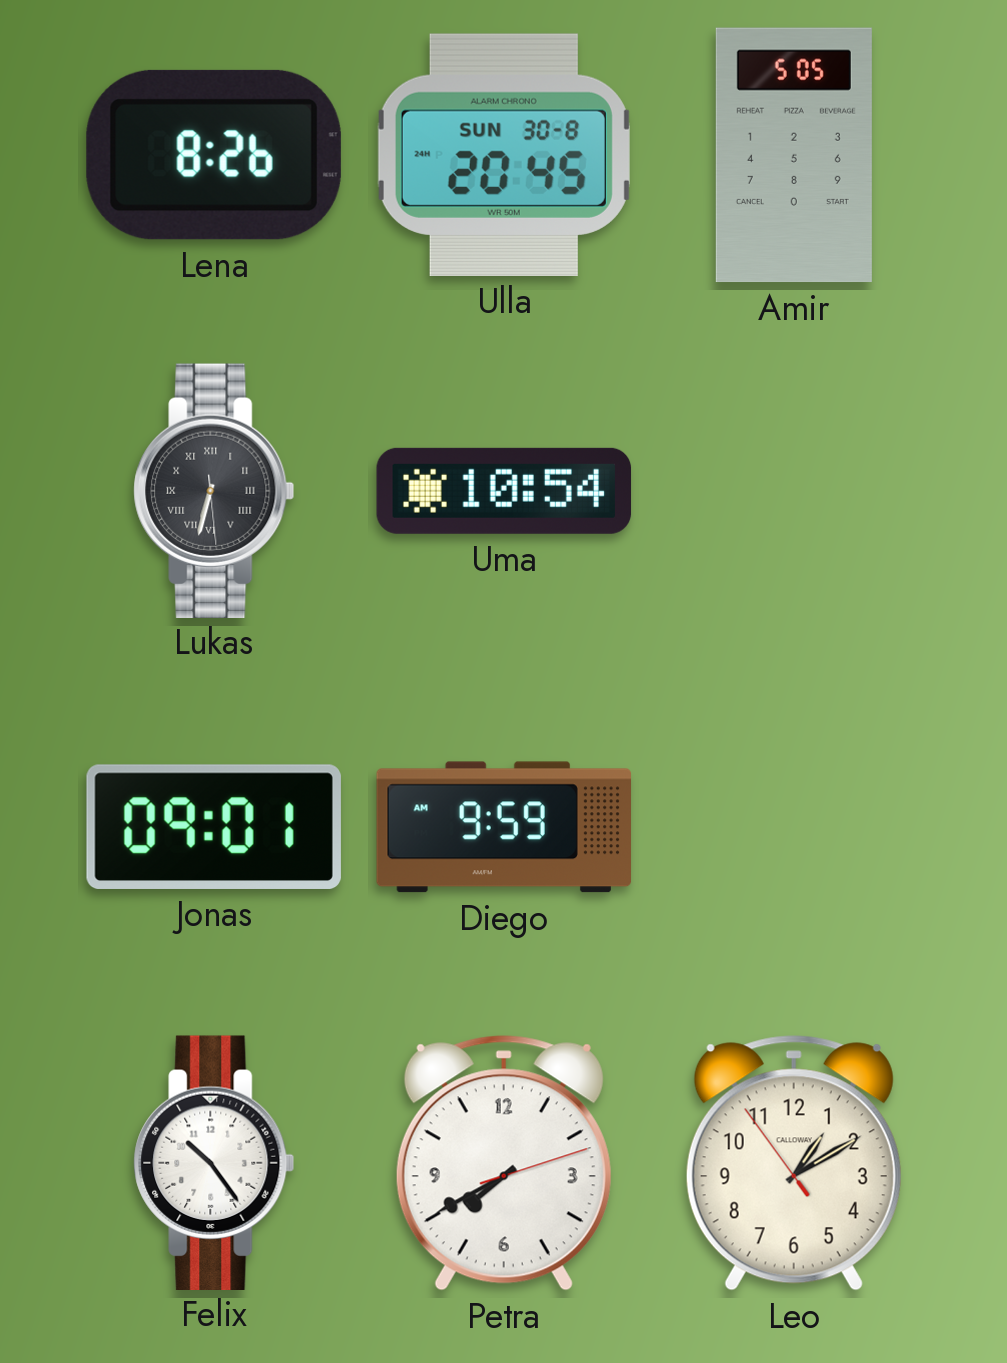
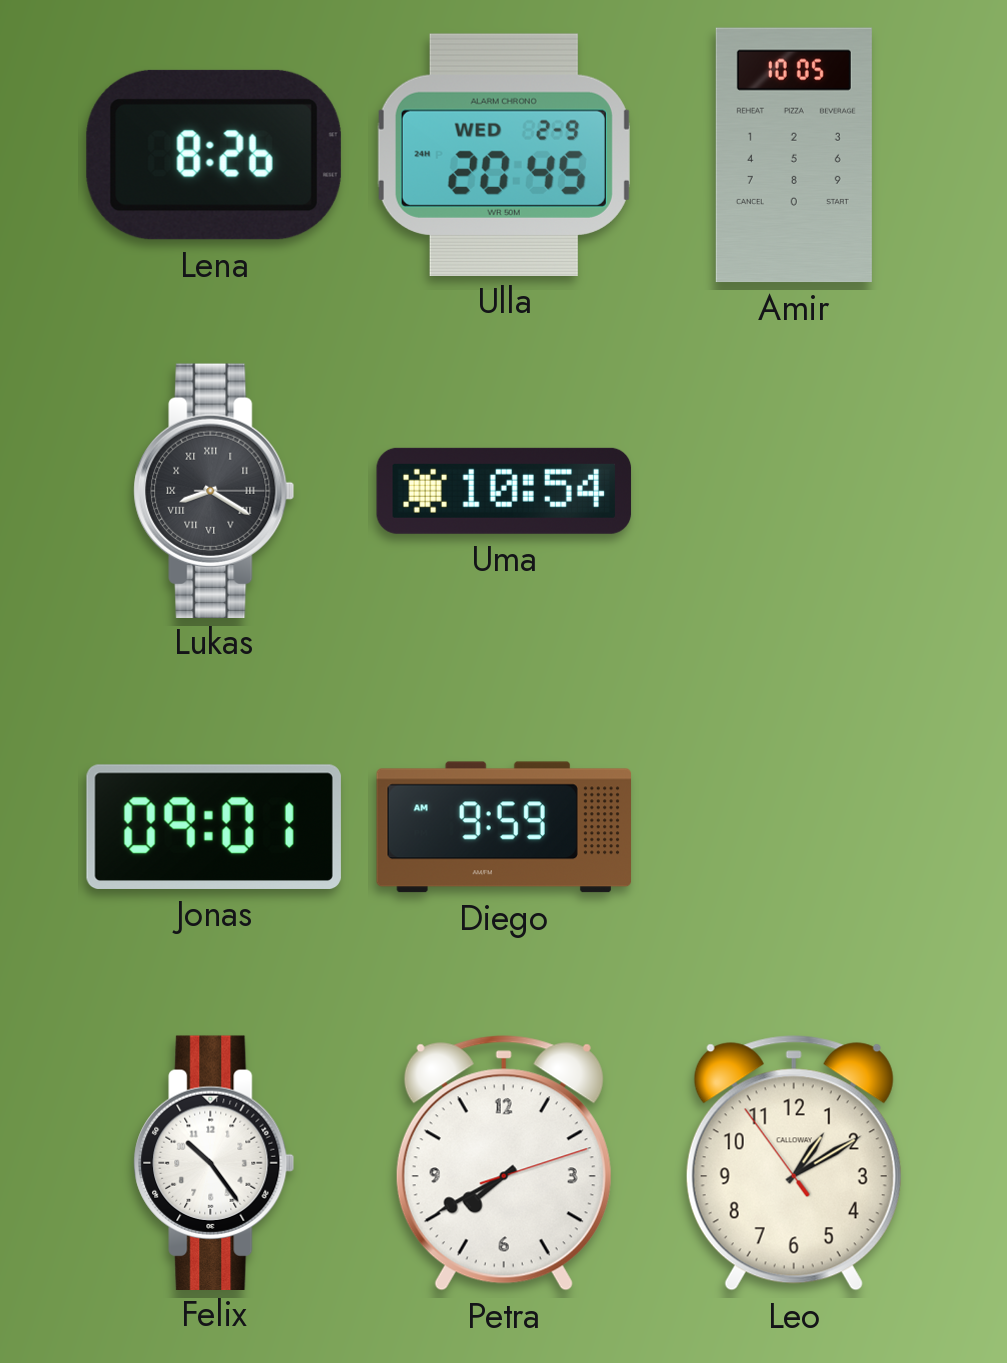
Ulla date: SUN 30-8 -> WED 2-9
Amir: 5:05 -> 10:05
Lukas: 6:32 -> 8:20
